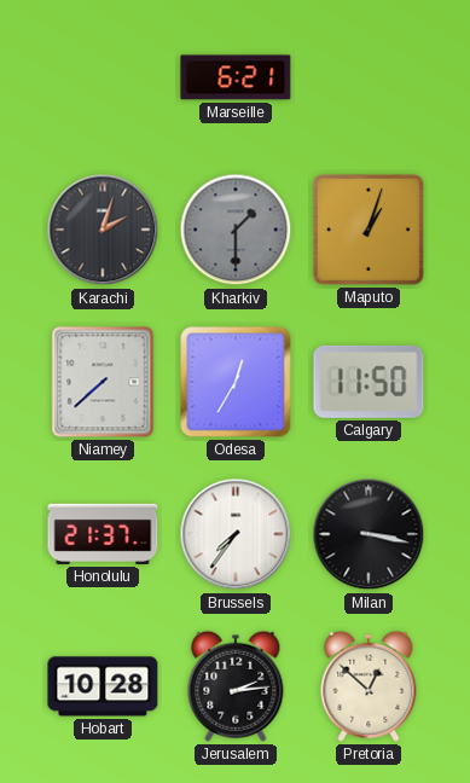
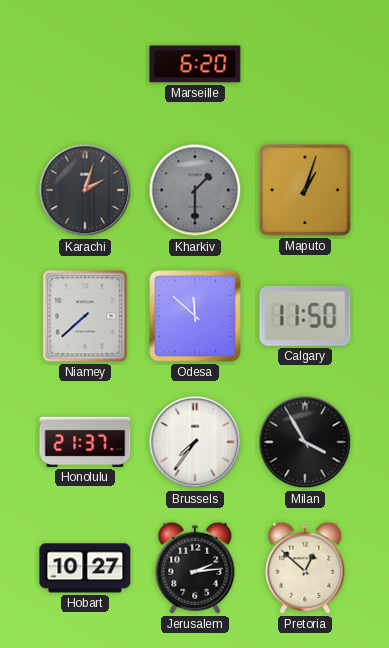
Marseille: 6:21 -> 6:20
Odesa: 12:35 -> 11:52
Milan: 3:17 -> 3:55
Hobart: 10:28 -> 10:27
